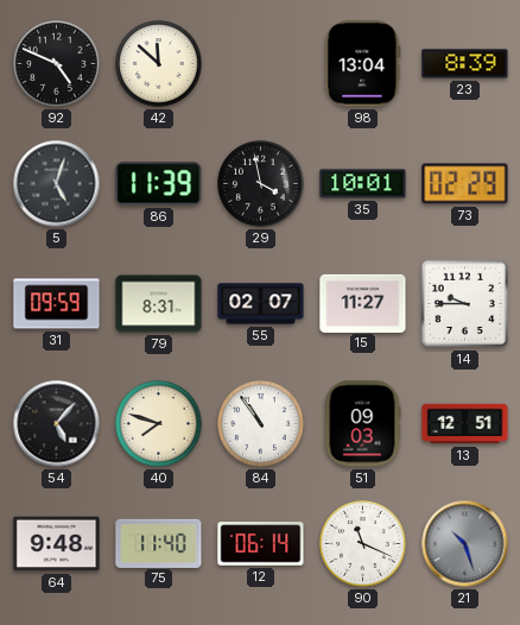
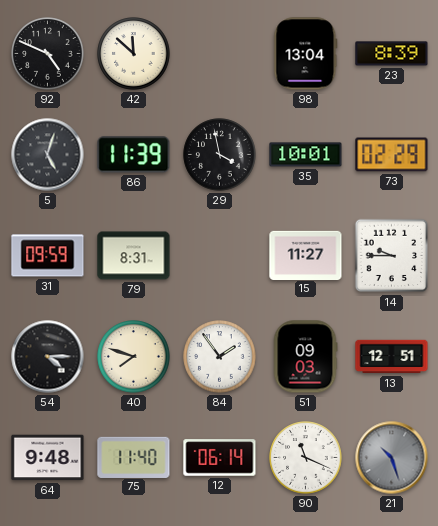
55: 02:07 -> none
54: 5:07 -> 4:15
84: 10:54 -> 1:54
